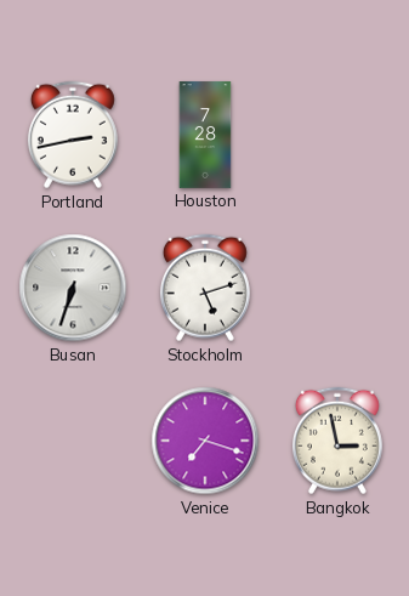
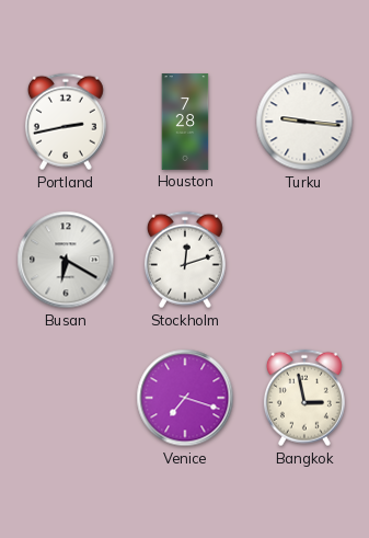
Turku: none -> 9:16
Busan: 6:33 -> 6:20
Stockholm: 5:12 -> 12:12
